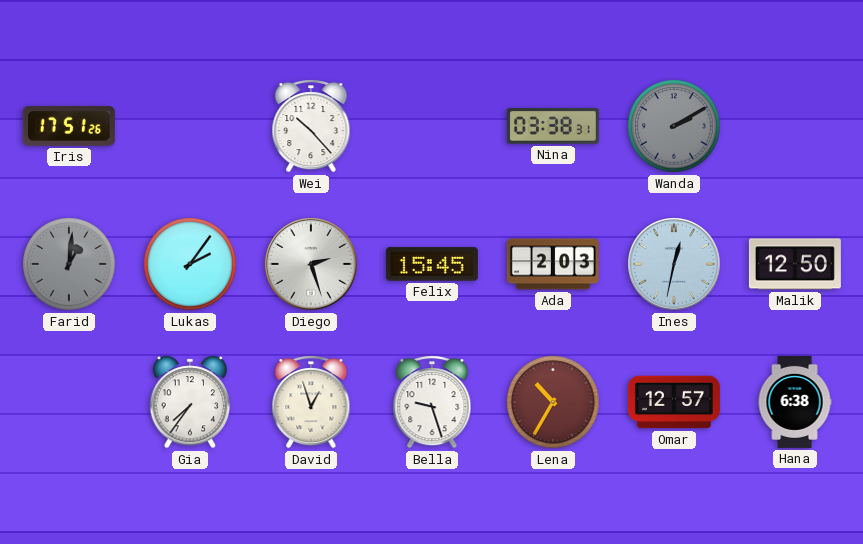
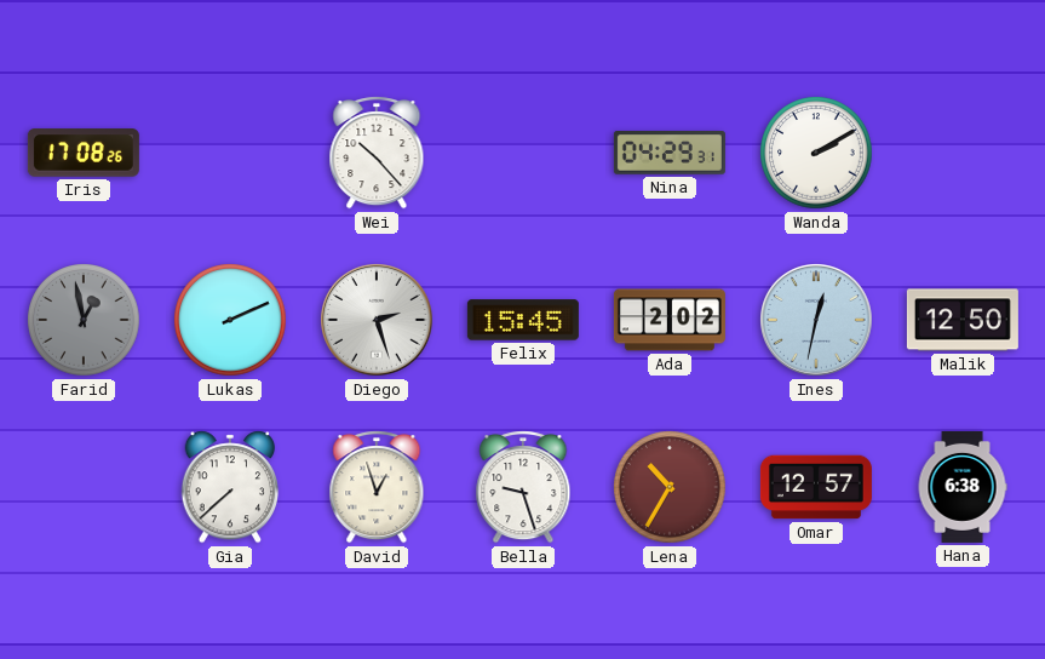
Iris: 17:51 -> 17:08
Nina: 03:38 -> 04:29
Wanda dial: grey -> white
Farid: 1:01 -> 12:58
Lukas: 2:06 -> 2:11
Ada: 2:03 -> 2:02
Gia: 7:36 -> 7:38
